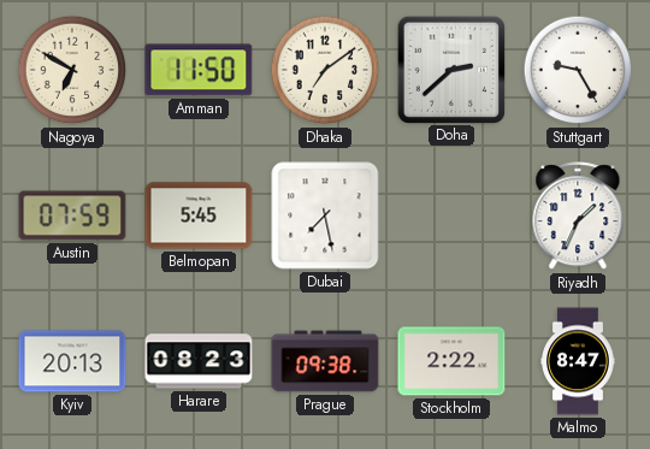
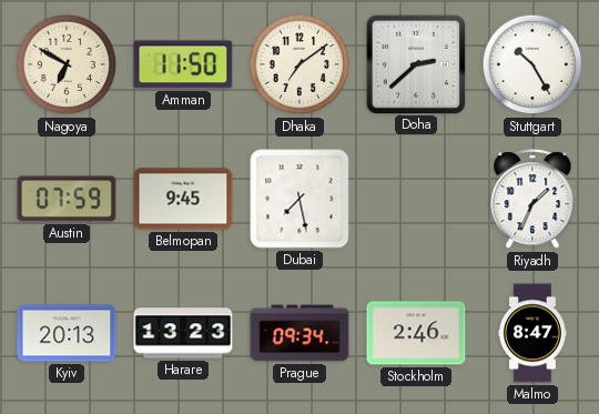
Stuttgart: 9:25 -> 10:25
Belmopan: 5:45 -> 9:45
Harare: 08:23 -> 13:23
Prague: 09:38 -> 09:34
Stockholm: 2:22 -> 2:46
